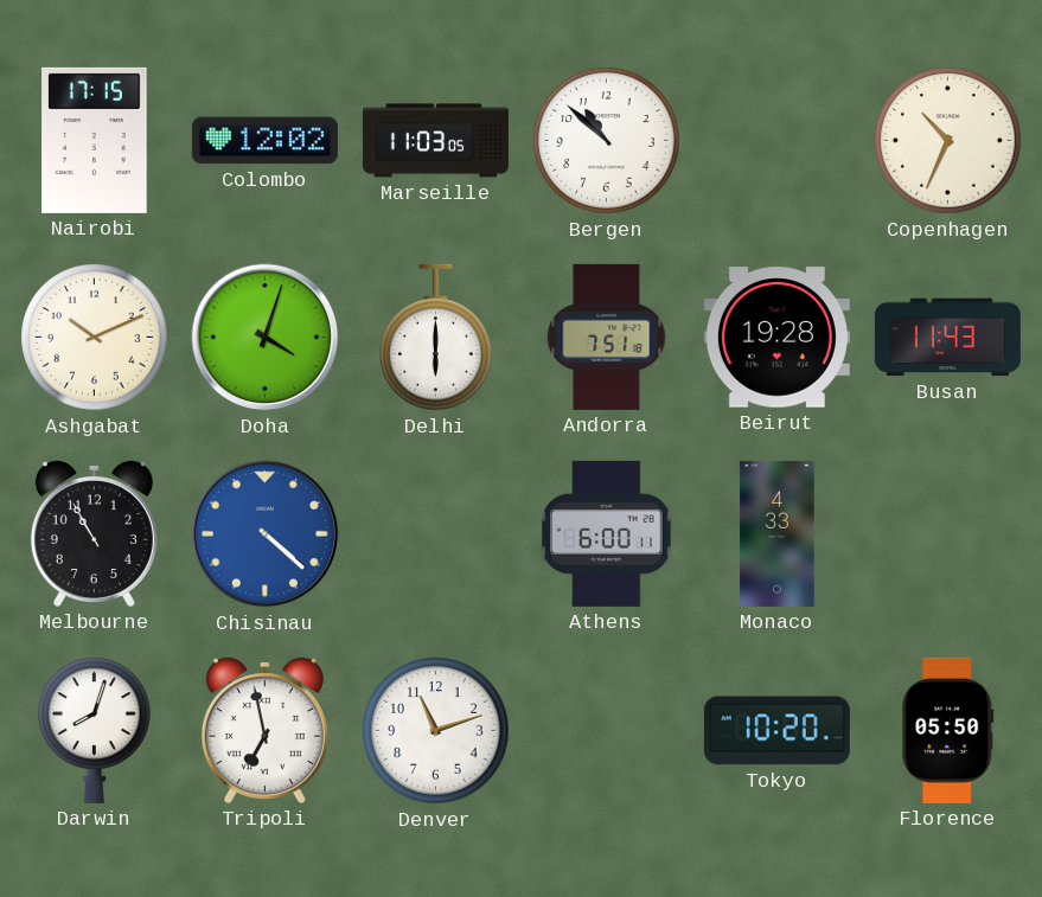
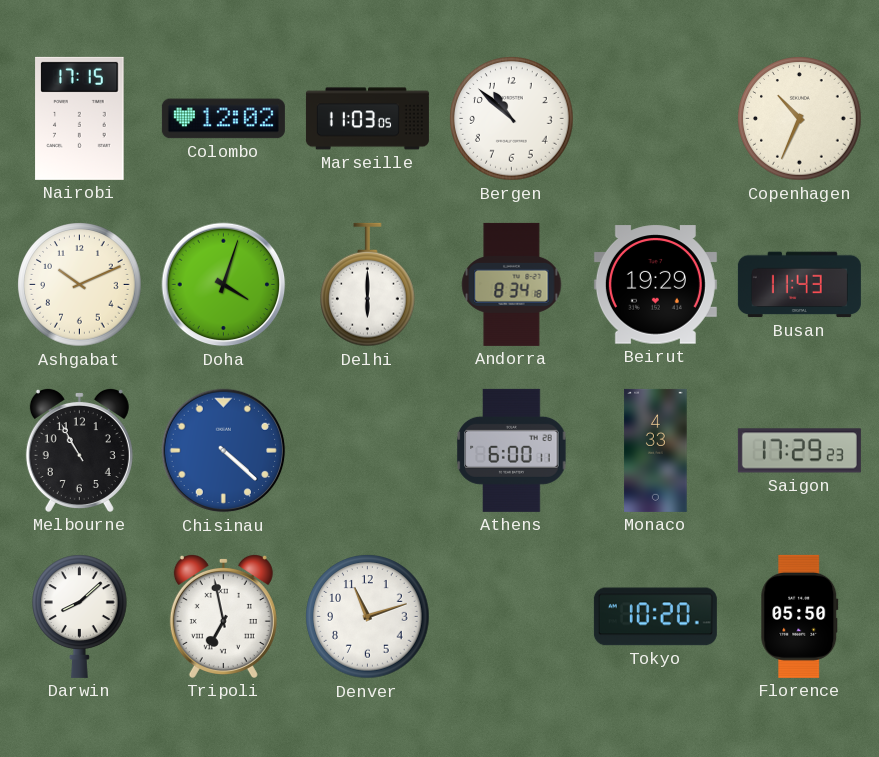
Andorra: 7:51 -> 8:34
Beirut: 19:28 -> 19:29
Saigon: none -> 17:29
Darwin: 8:03 -> 8:08
